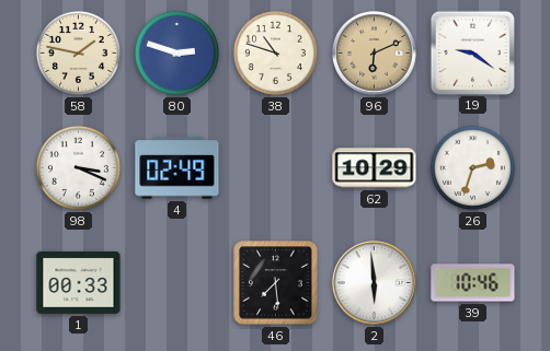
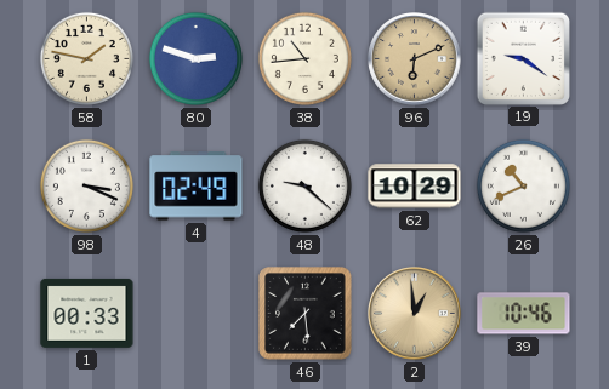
38: 10:48 -> 10:44
48: none -> 9:22
26: 2:33 -> 10:41
2: 5:59 -> 12:59
2 dial: white -> champagne
